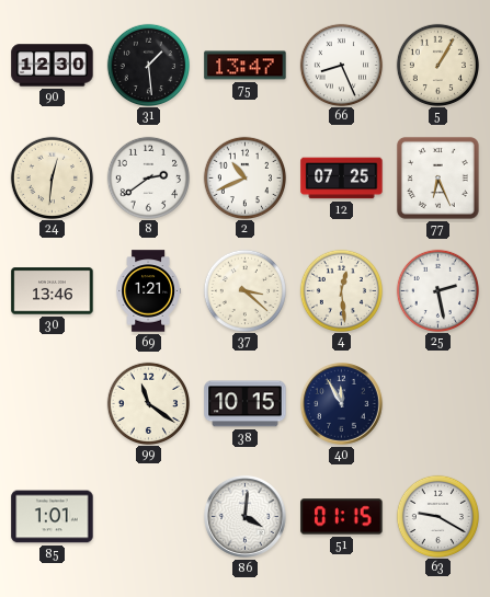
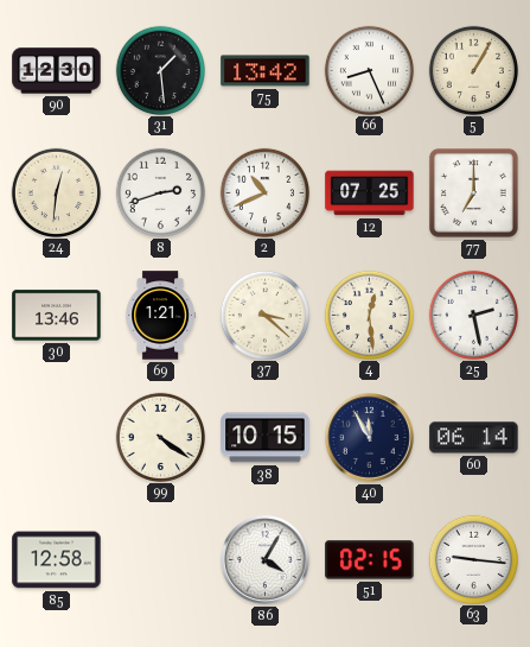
75: 13:47 -> 13:42
8: 2:39 -> 2:42
77: 6:26 -> 7:00
99: 11:21 -> 4:21
60: none -> 06:14
85: 1:01 -> 12:58
86: 4:01 -> 4:05
51: 01:15 -> 02:15
63: 9:20 -> 9:16
